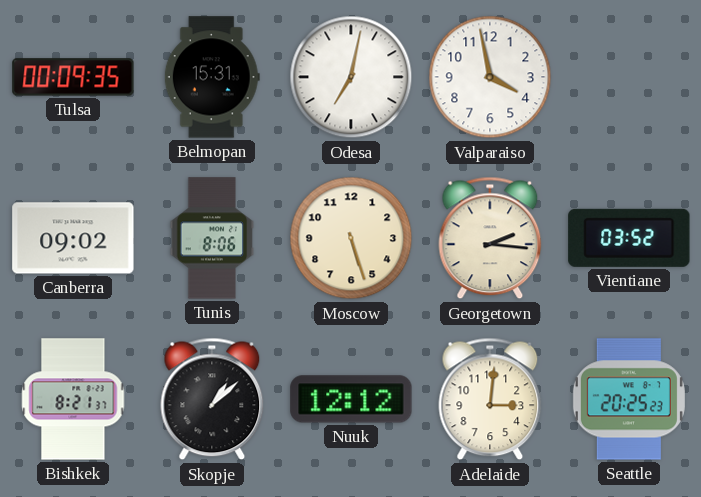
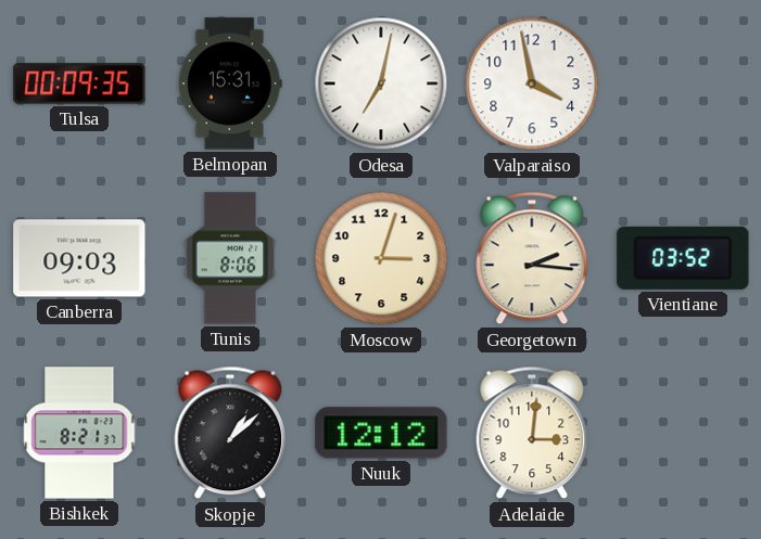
Canberra: 09:02 -> 09:03
Moscow: 5:27 -> 3:03
Seattle: 20:25 -> none
